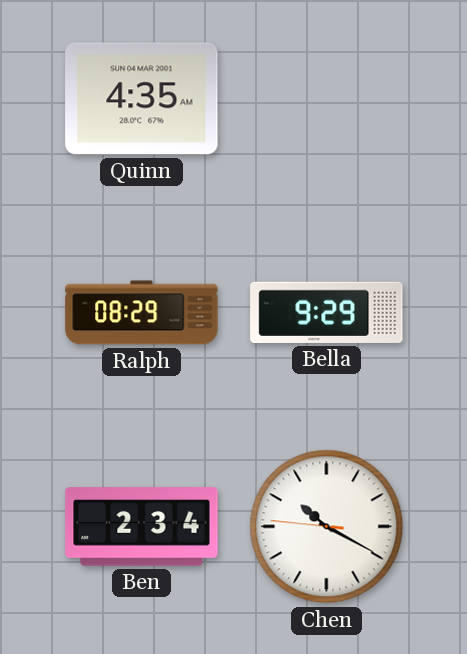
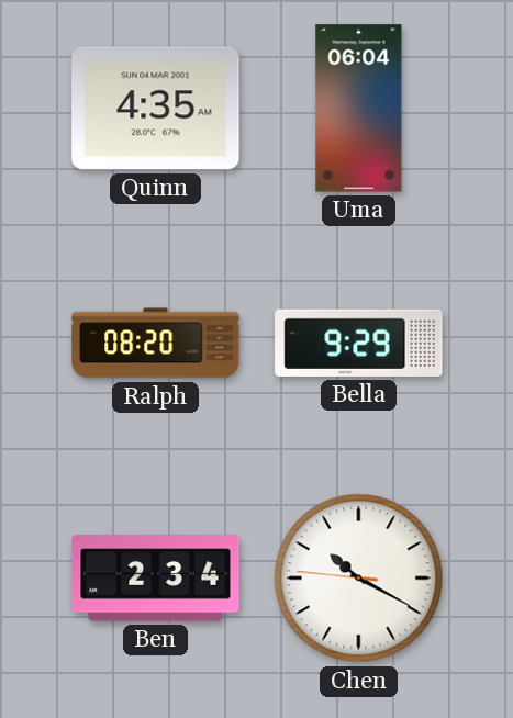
Uma: none -> 06:04
Ralph: 08:29 -> 08:20
